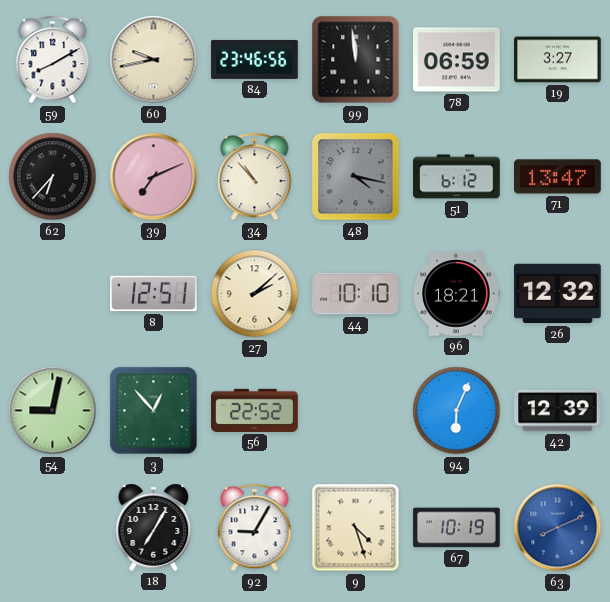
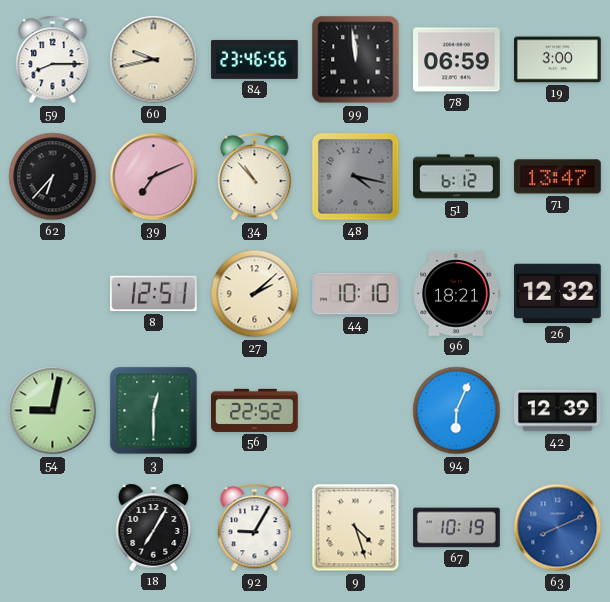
59: 8:10 -> 8:15
19: 3:27 -> 3:00
3: 12:53 -> 12:30
